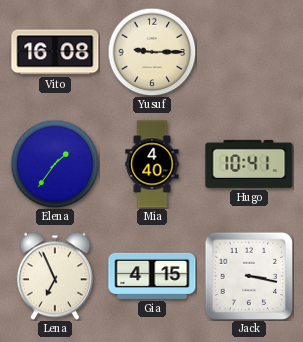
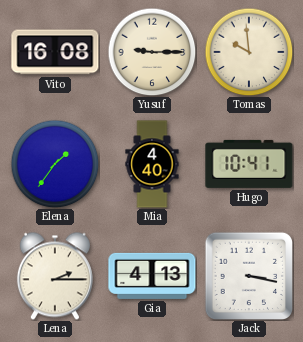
Tomas: none -> 9:59
Lena: 6:56 -> 2:15
Gia: 4:15 -> 4:13
